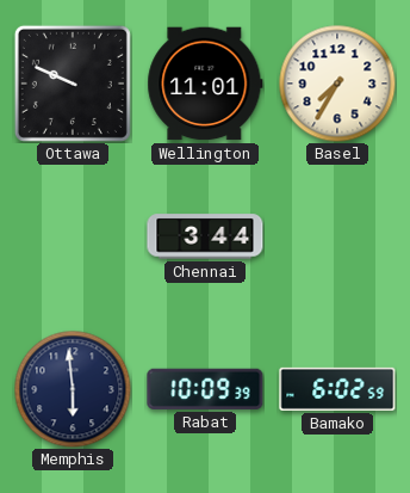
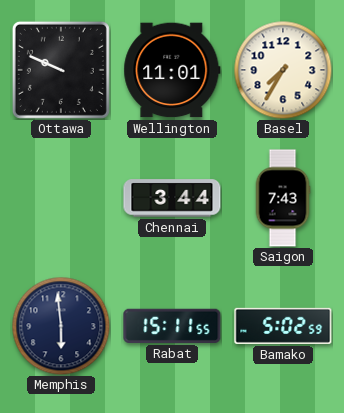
Saigon: none -> 7:43
Rabat: 10:09 -> 15:11
Bamako: 6:02 -> 5:02
